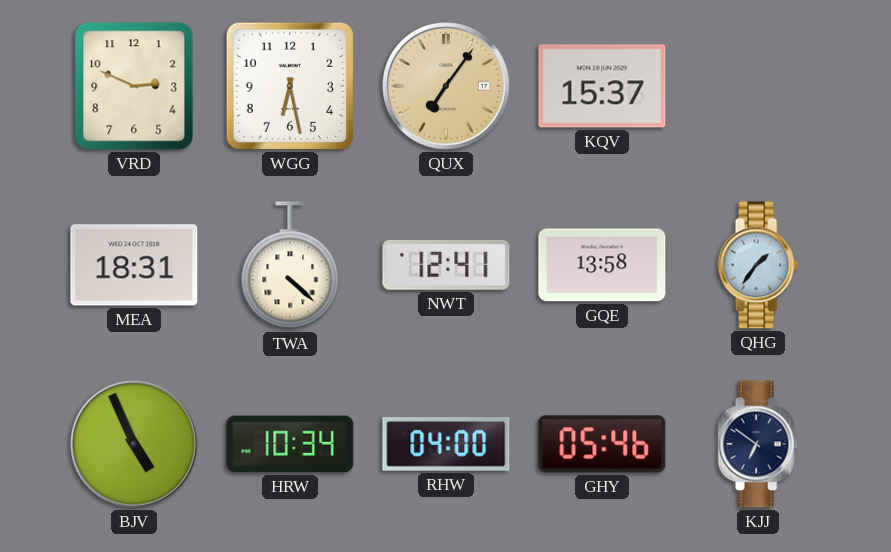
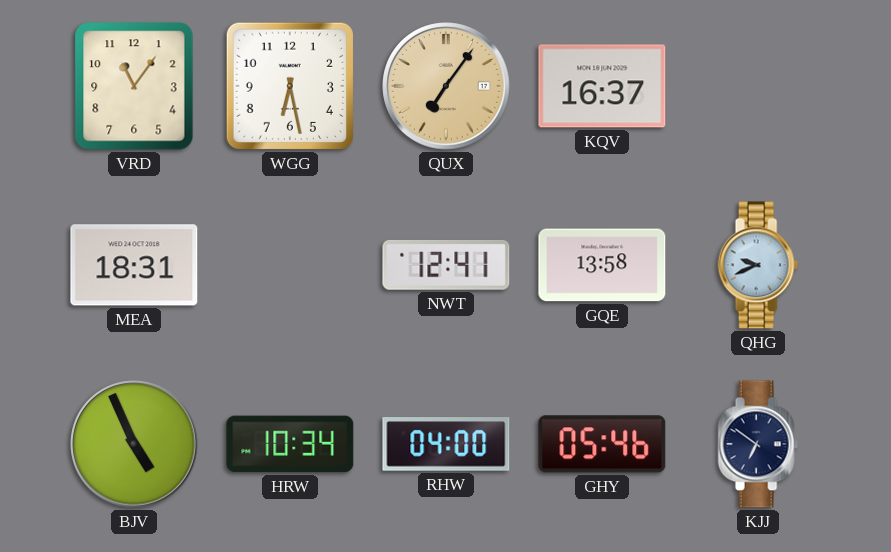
VRD: 2:49 -> 11:06
KQV: 15:37 -> 16:37
TWA: 4:22 -> none
QHG: 1:36 -> 9:41
